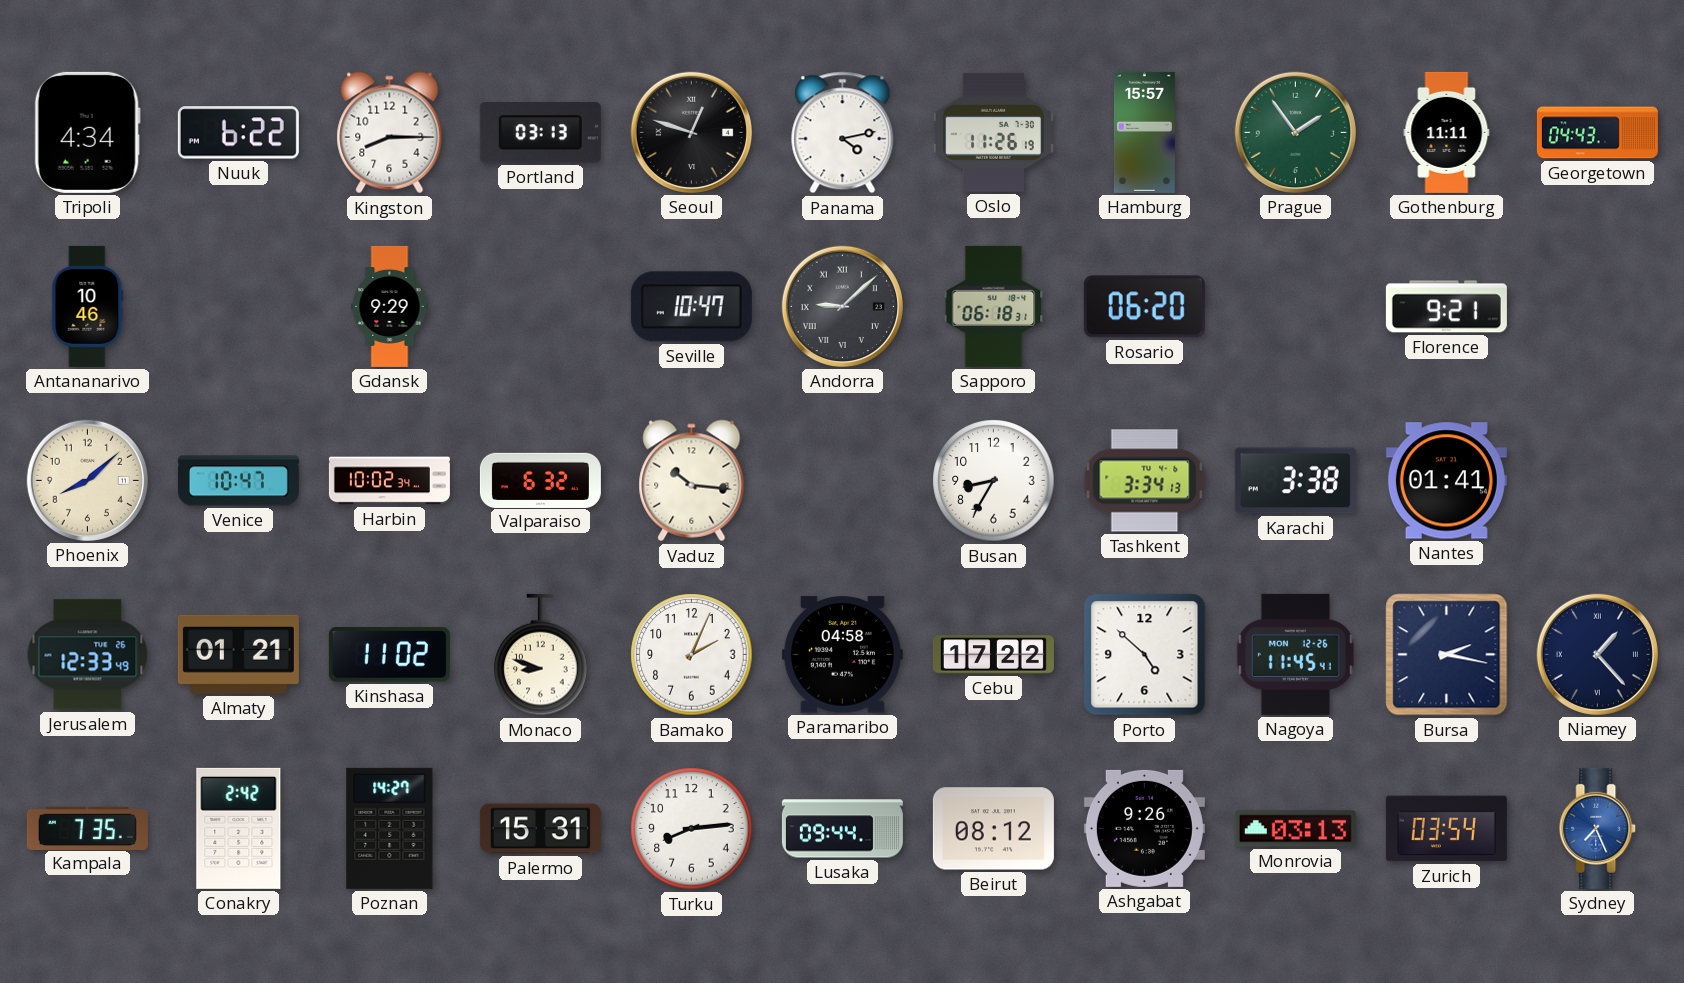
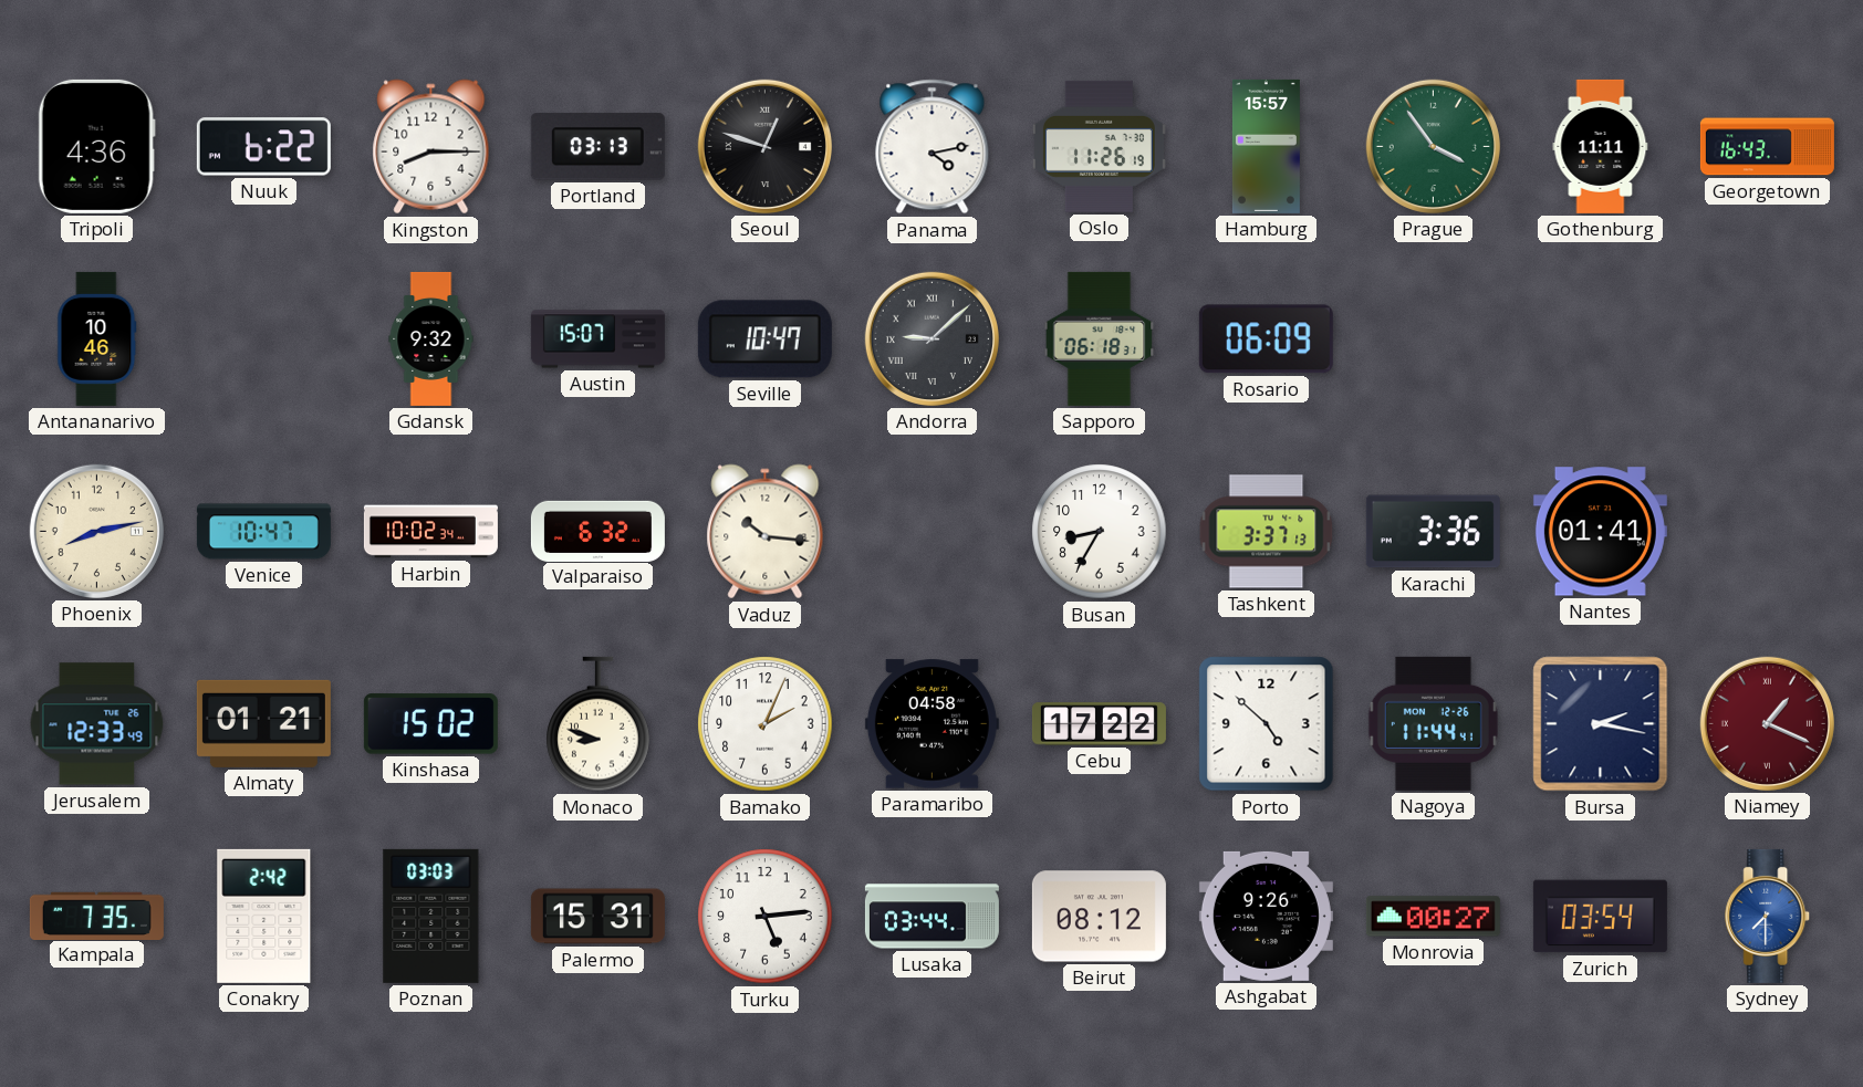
Tripoli: 4:34 -> 4:36
Prague: 1:54 -> 3:54
Georgetown: 04:43 -> 16:43
Gdansk: 9:29 -> 9:32
Austin: none -> 15:07
Rosario: 06:20 -> 06:09
Florence: 9:21 -> none
Phoenix: 8:08 -> 8:13
Tashkent: 3:34 -> 3:37
Karachi: 3:38 -> 3:36
Kinshasa: 11:02 -> 15:02
Nagoya: 11:45 -> 11:44
Niamey: 1:23 -> 1:19
Niamey dial: navy -> burgundy
Poznan: 14:27 -> 03:03
Turku: 8:14 -> 5:14
Lusaka: 09:44 -> 03:44
Monrovia: 03:13 -> 00:27
Sydney: 7:26 -> 7:30
